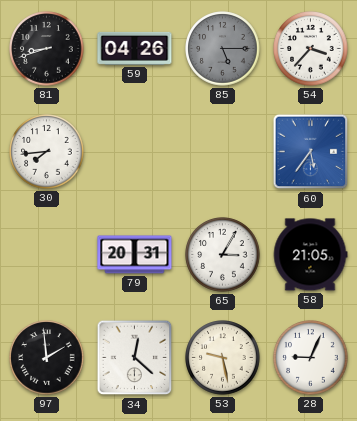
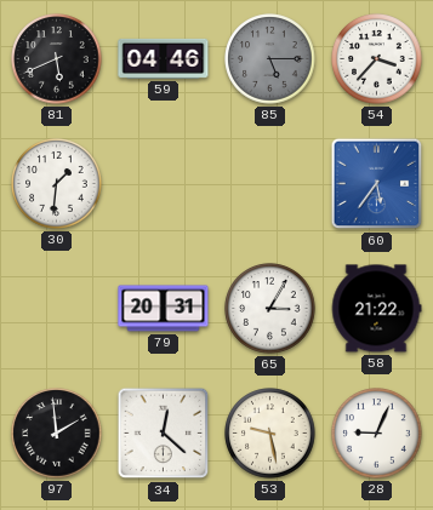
81: 8:42 -> 5:41
59: 04:26 -> 04:46
30: 7:44 -> 1:31
58: 21:05 -> 21:22
